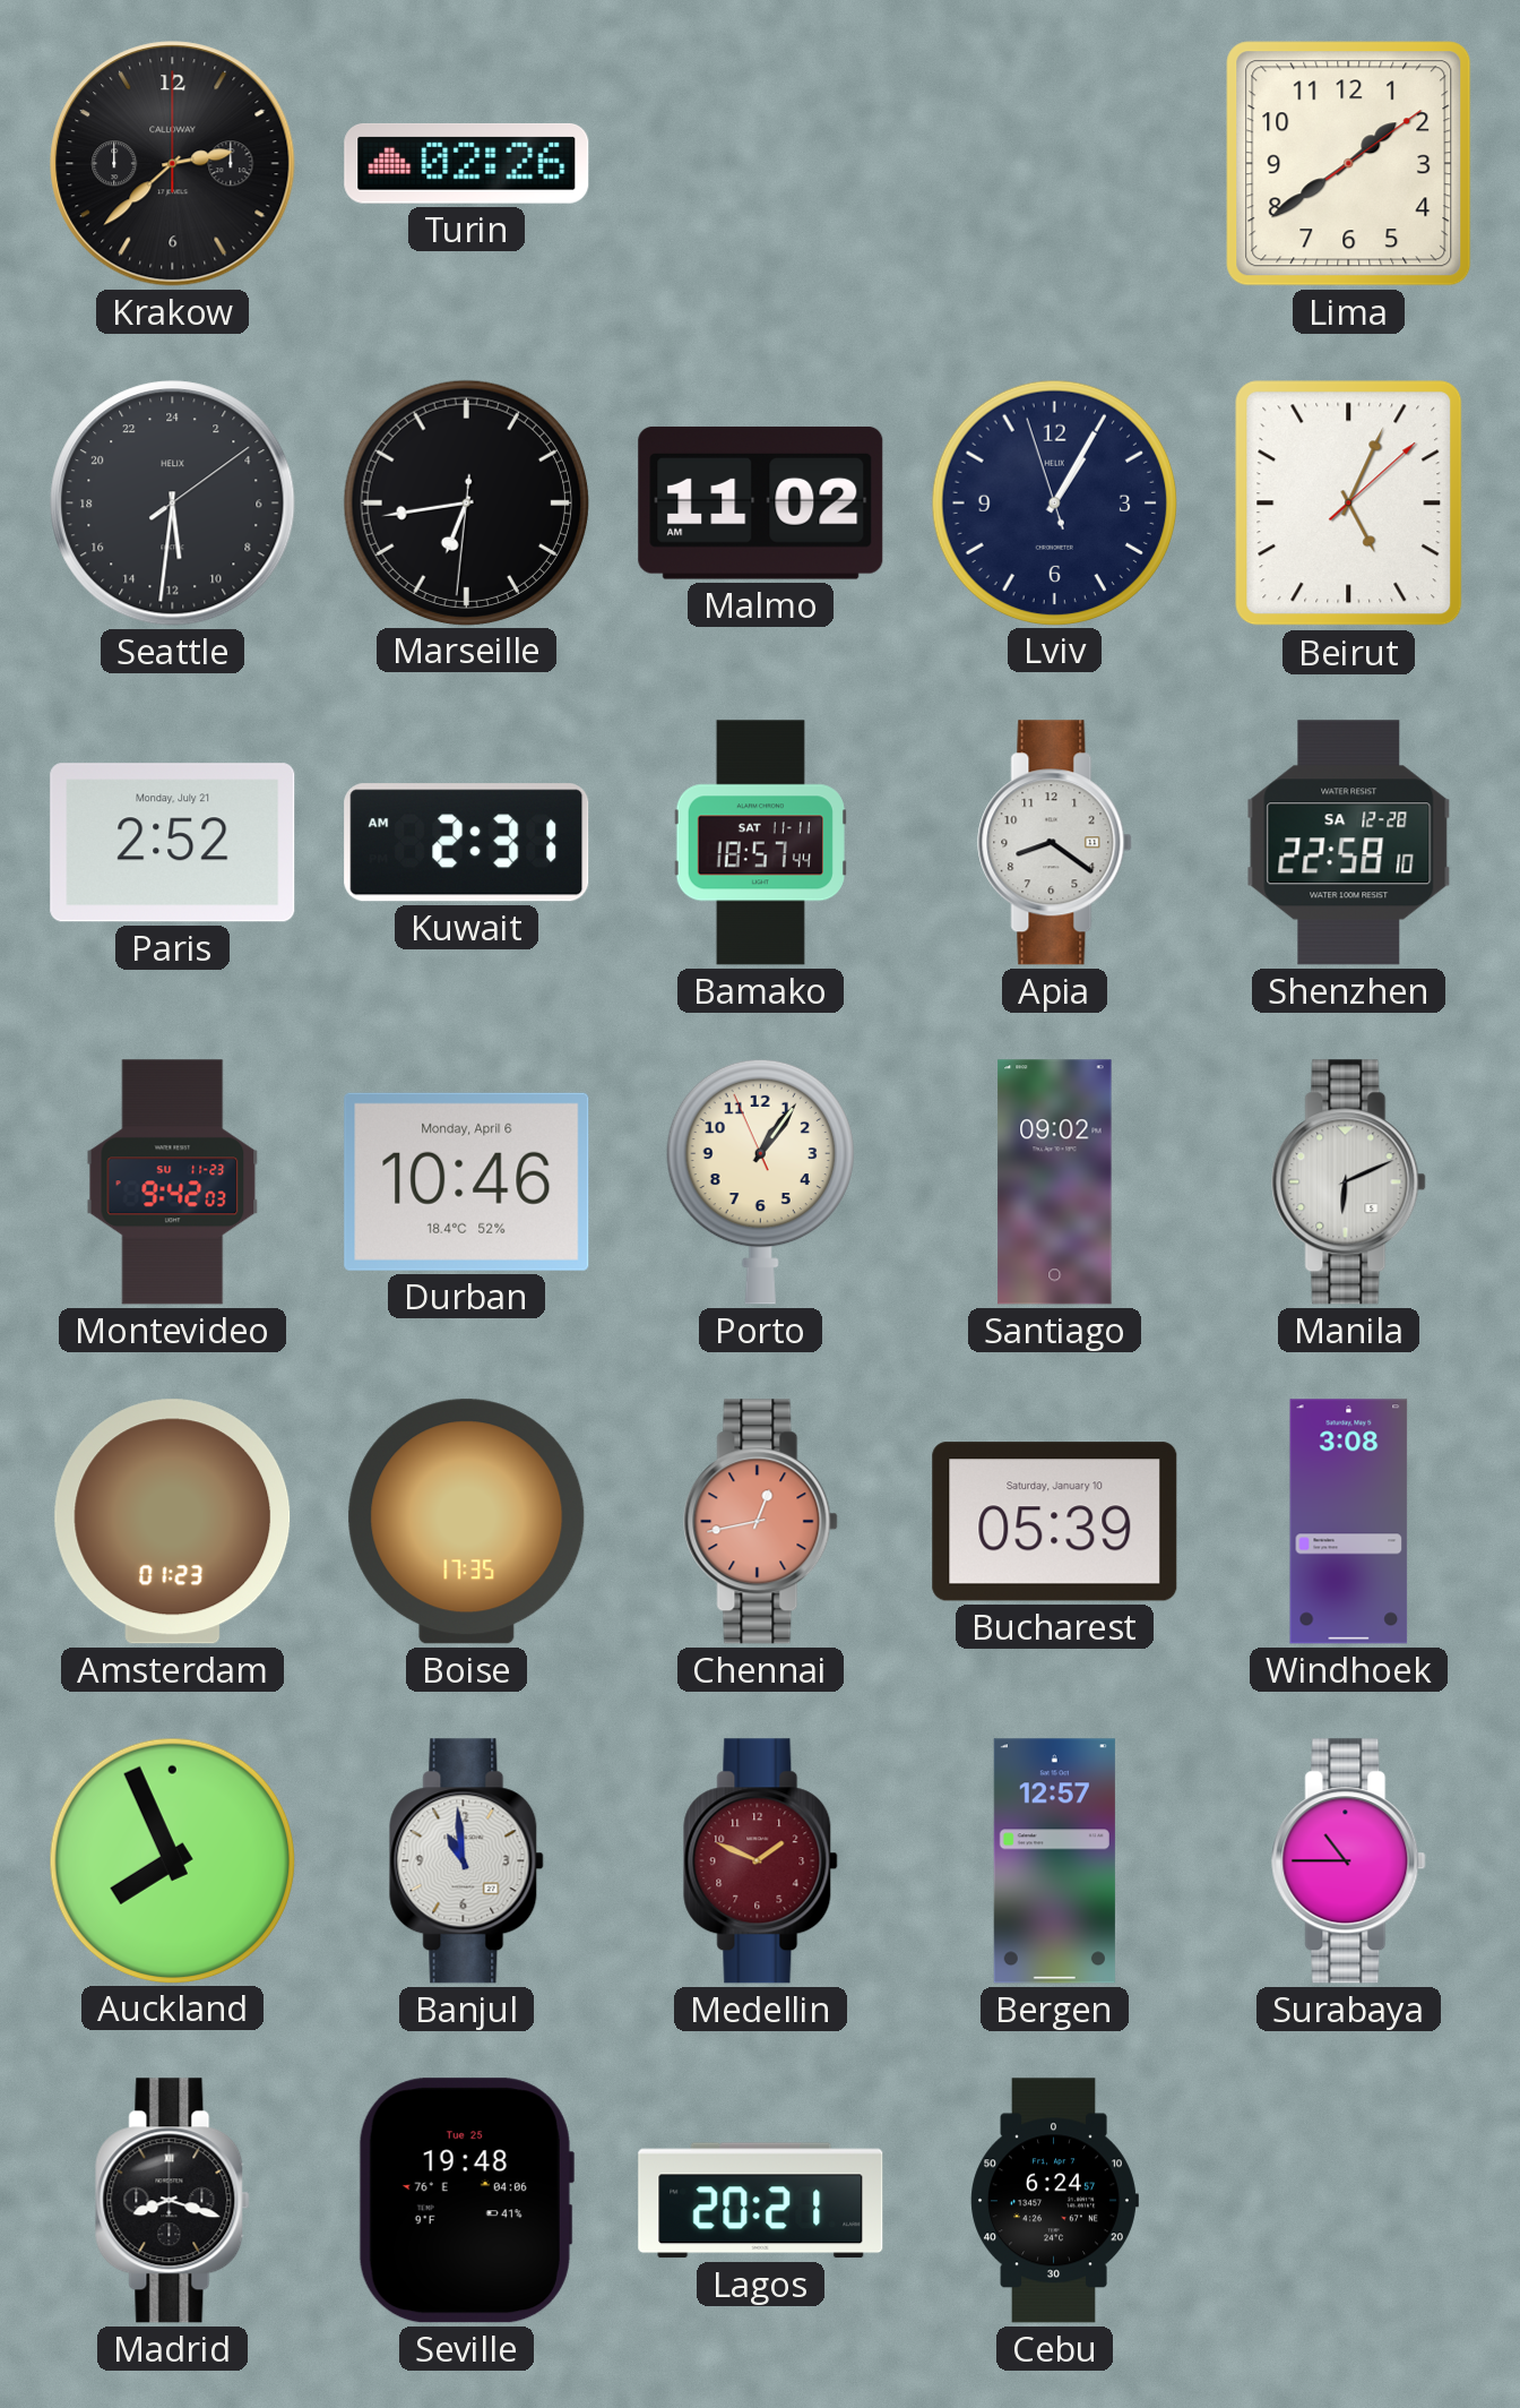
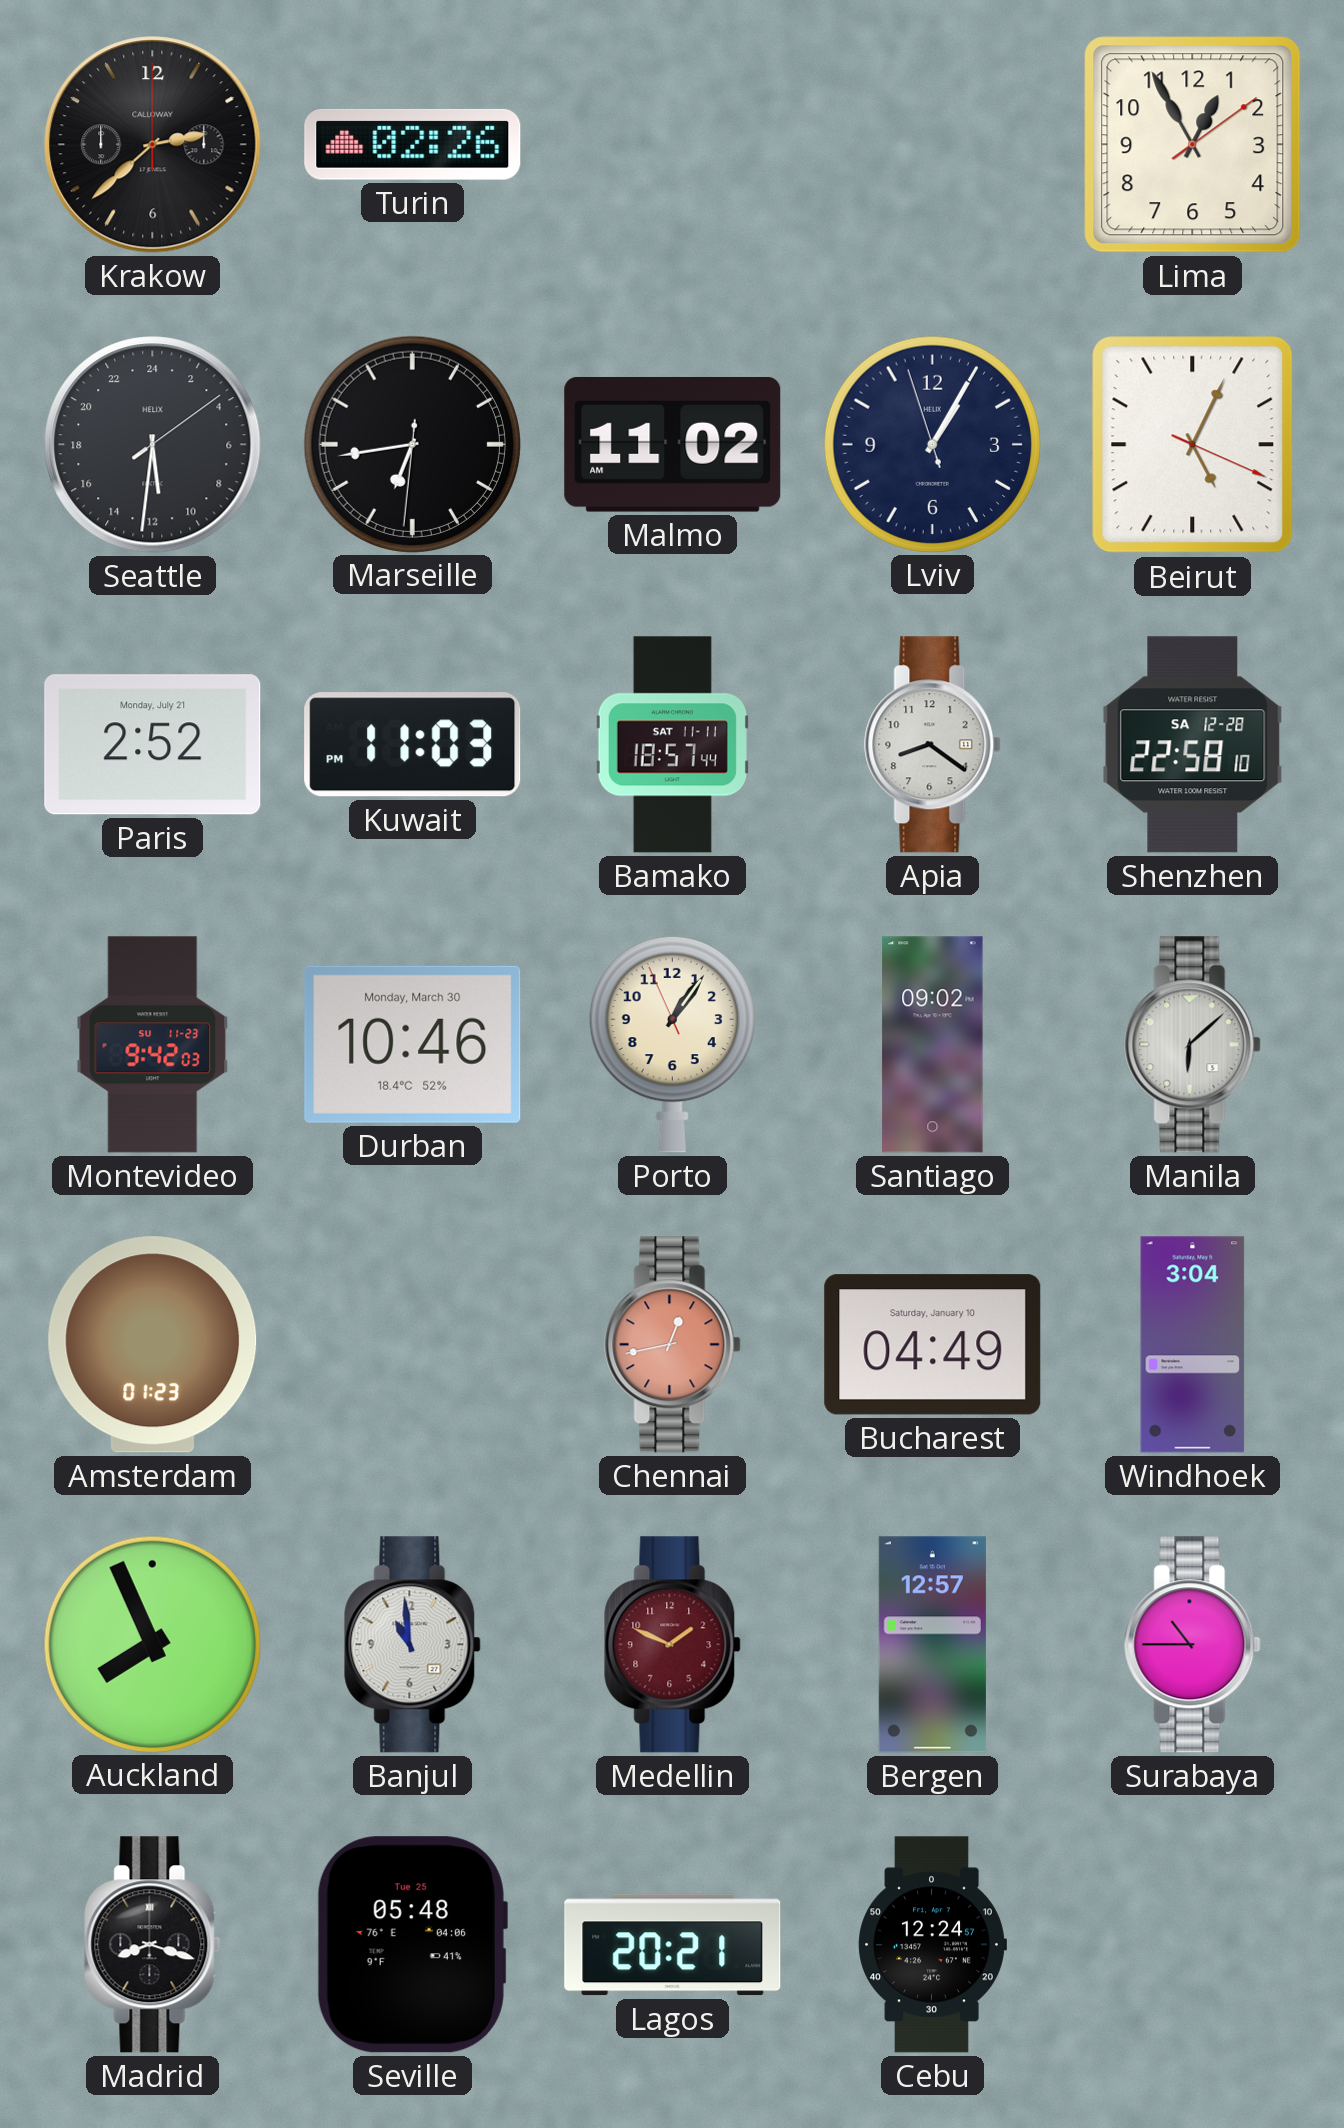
Lima: 1:39 -> 12:55
Beirut: 5:04:08 -> 5:04:19
Kuwait: 2:31 -> 11:03
Durban date: Monday, April 6 -> Monday, March 30
Manila: 6:11 -> 6:08
Boise: 17:35 -> none
Bucharest: 05:39 -> 04:49
Windhoek: 3:08 -> 3:04
Seville: 19:48 -> 05:48
Cebu: 6:24 -> 12:24
